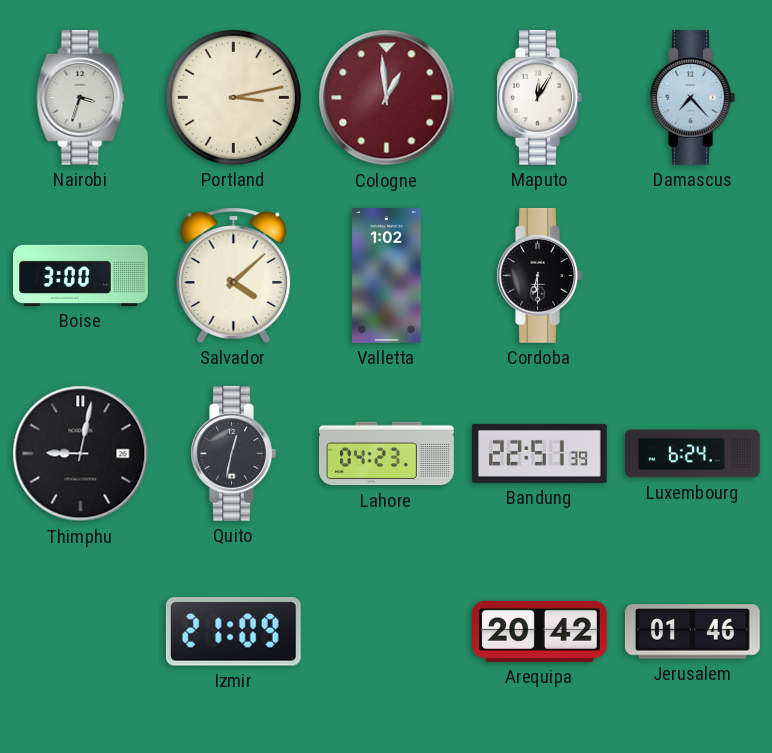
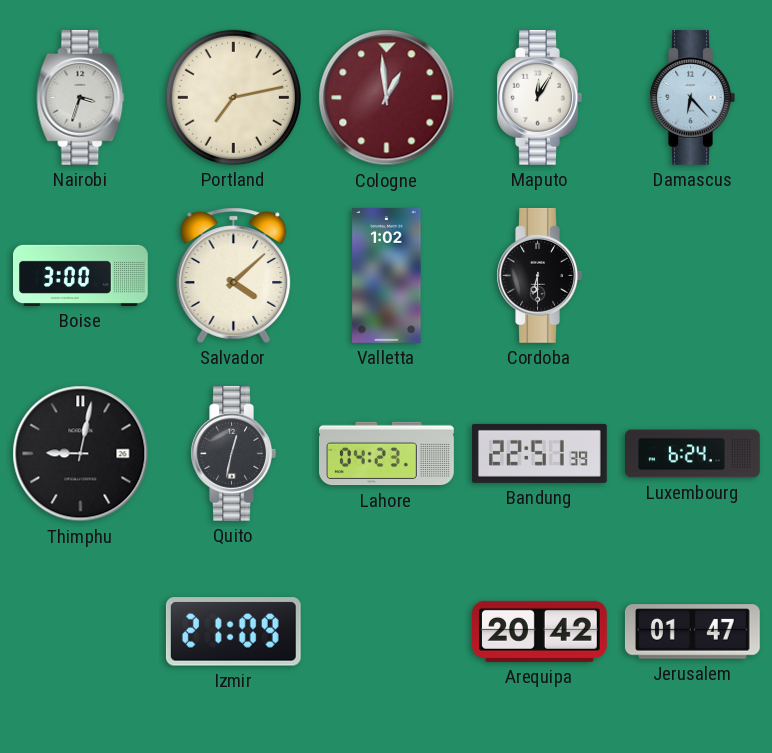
Portland: 3:13 -> 7:13
Damascus: 7:23 -> 6:23
Jerusalem: 01:46 -> 01:47
